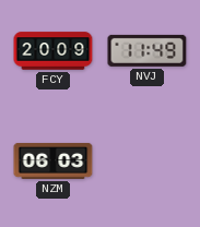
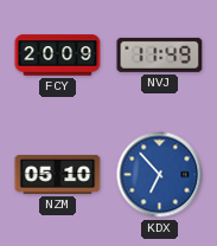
NZM: 06:03 -> 05:10
KDX: none -> 6:53
